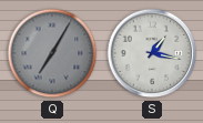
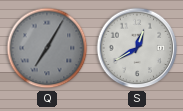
S: 1:17 -> 12:40
